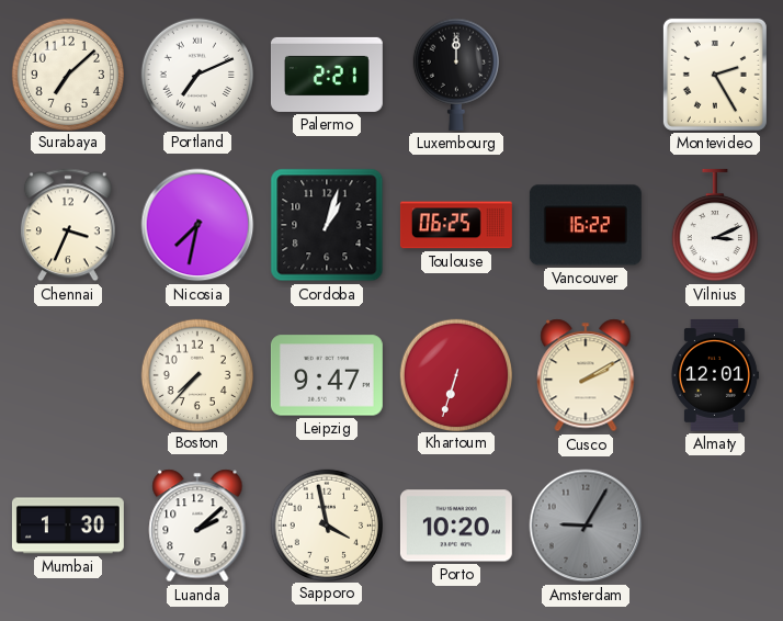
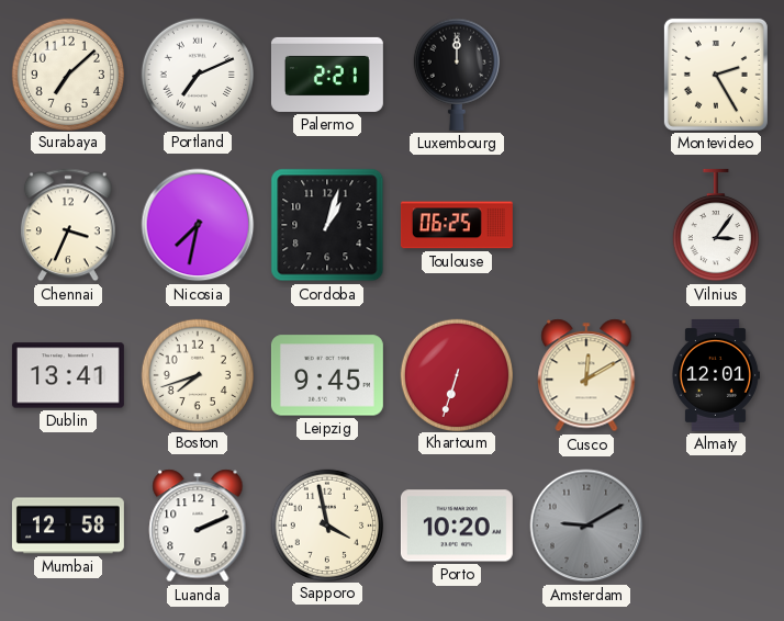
Vancouver: 16:22 -> none
Vilnius: 3:11 -> 3:06
Dublin: none -> 13:41
Boston: 7:37 -> 7:42
Leipzig: 9:47 -> 9:45
Cusco: 2:10 -> 12:10
Mumbai: 1:30 -> 12:58
Luanda: 2:08 -> 2:11
Amsterdam: 9:05 -> 9:10
